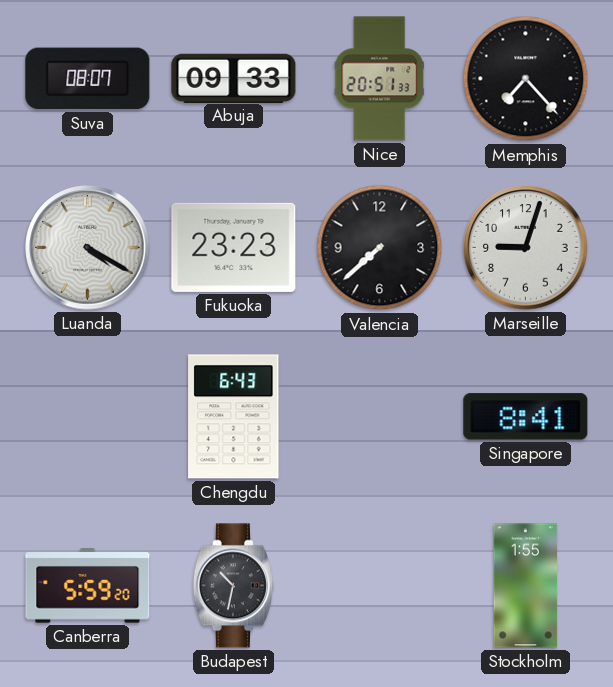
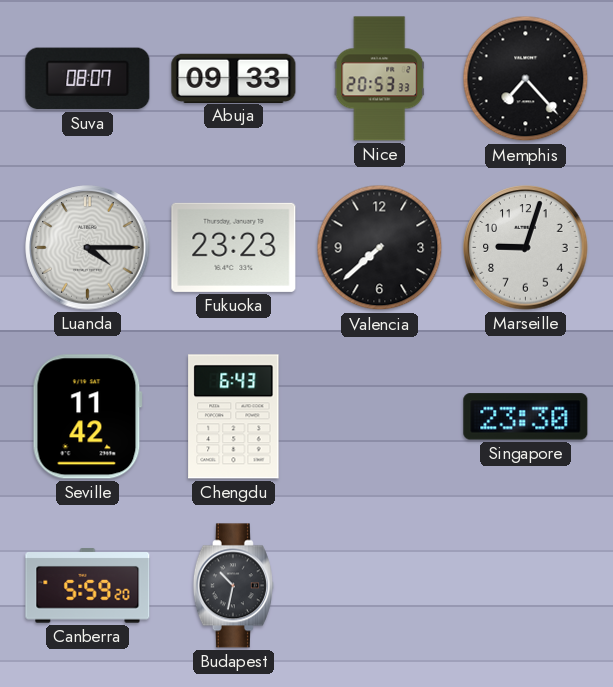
Nice: 20:51 -> 20:53
Luanda: 4:20 -> 4:15
Seville: none -> 11:42
Singapore: 8:41 -> 23:30
Stockholm: 1:55 -> none
